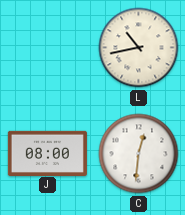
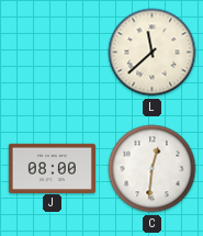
L: 10:43 -> 11:38
